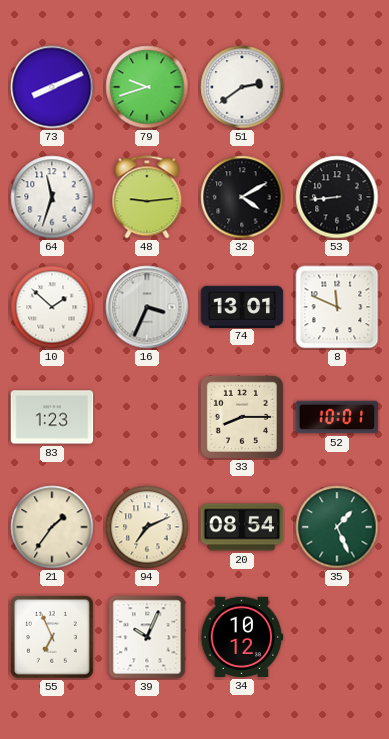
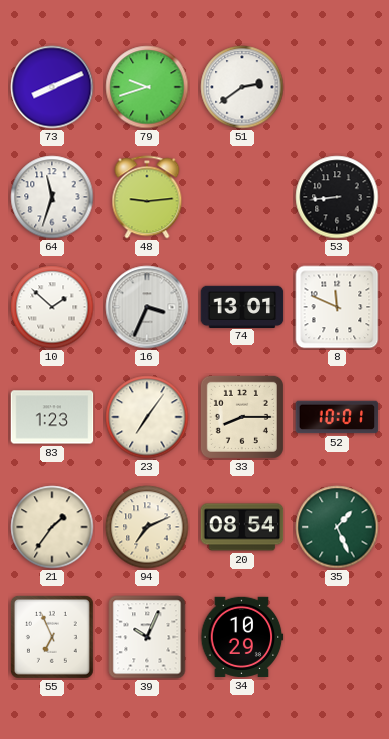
32: 4:10 -> none
23: none -> 7:06
34: 10:12 -> 10:29
